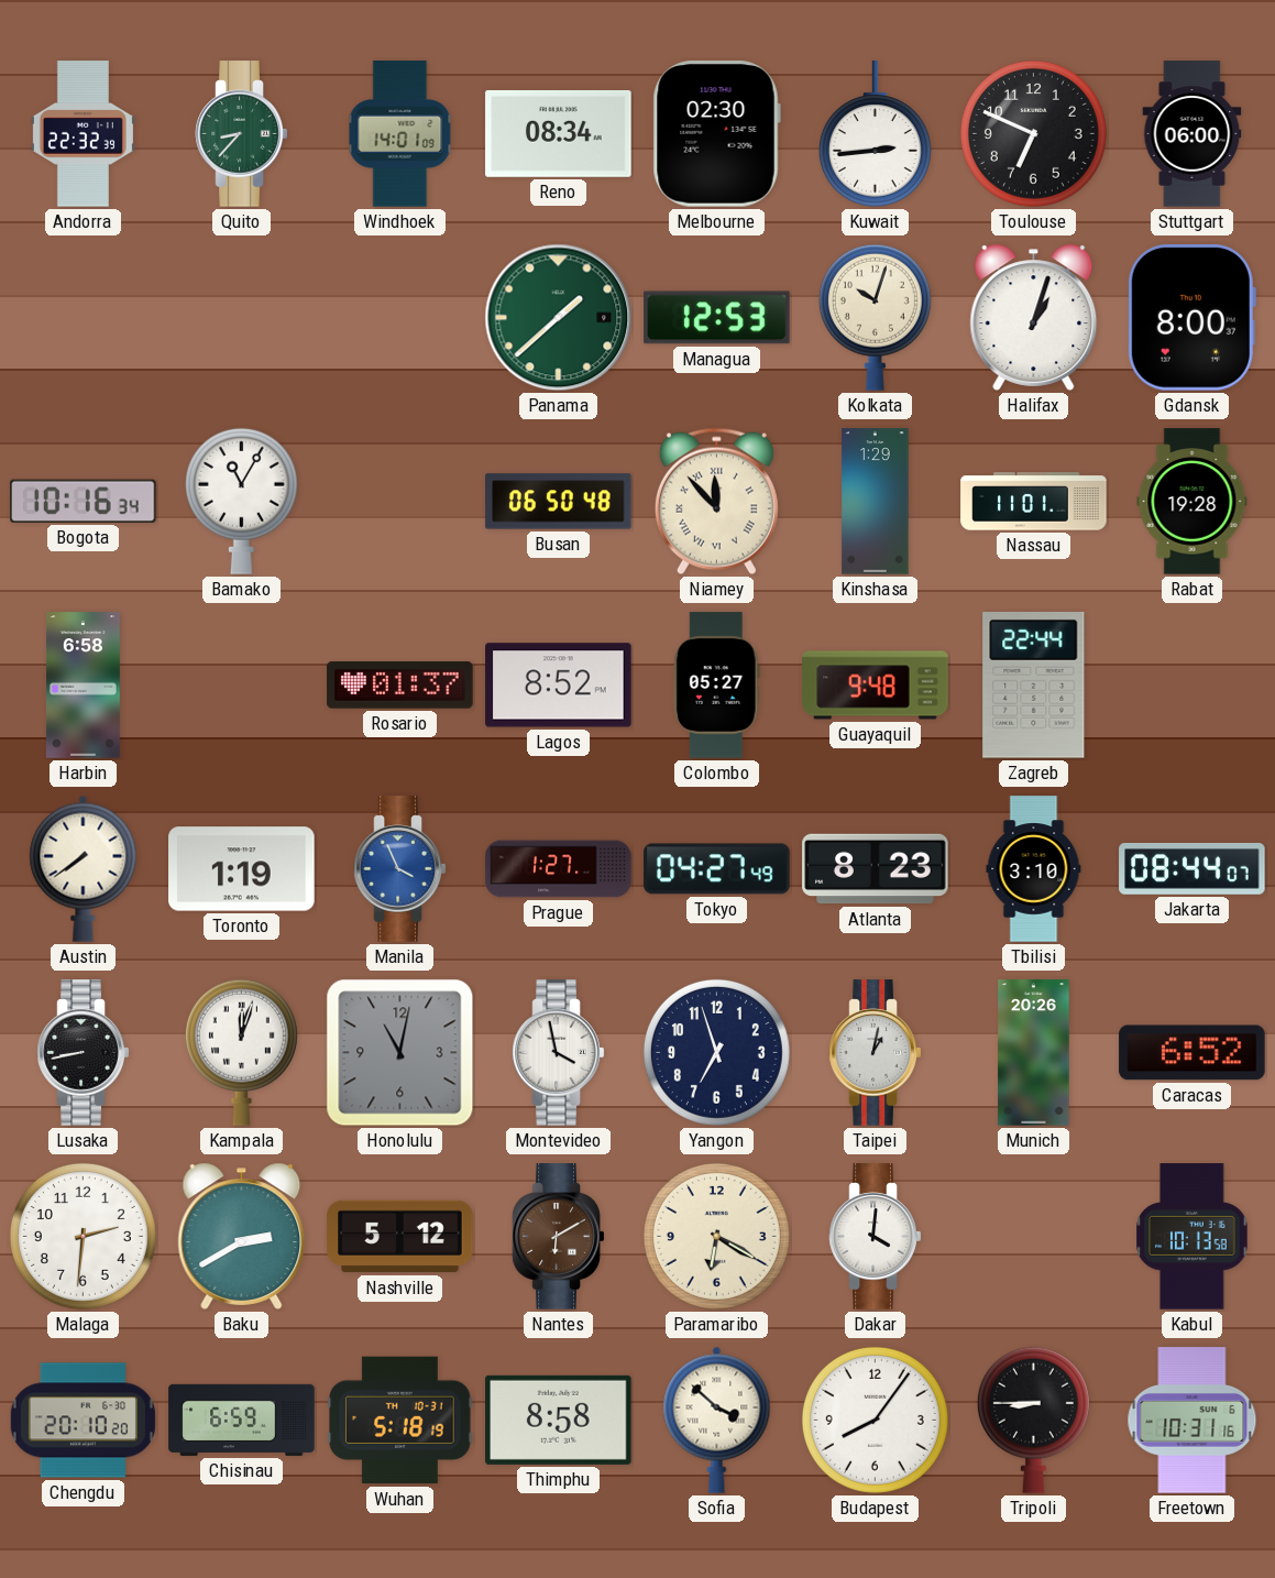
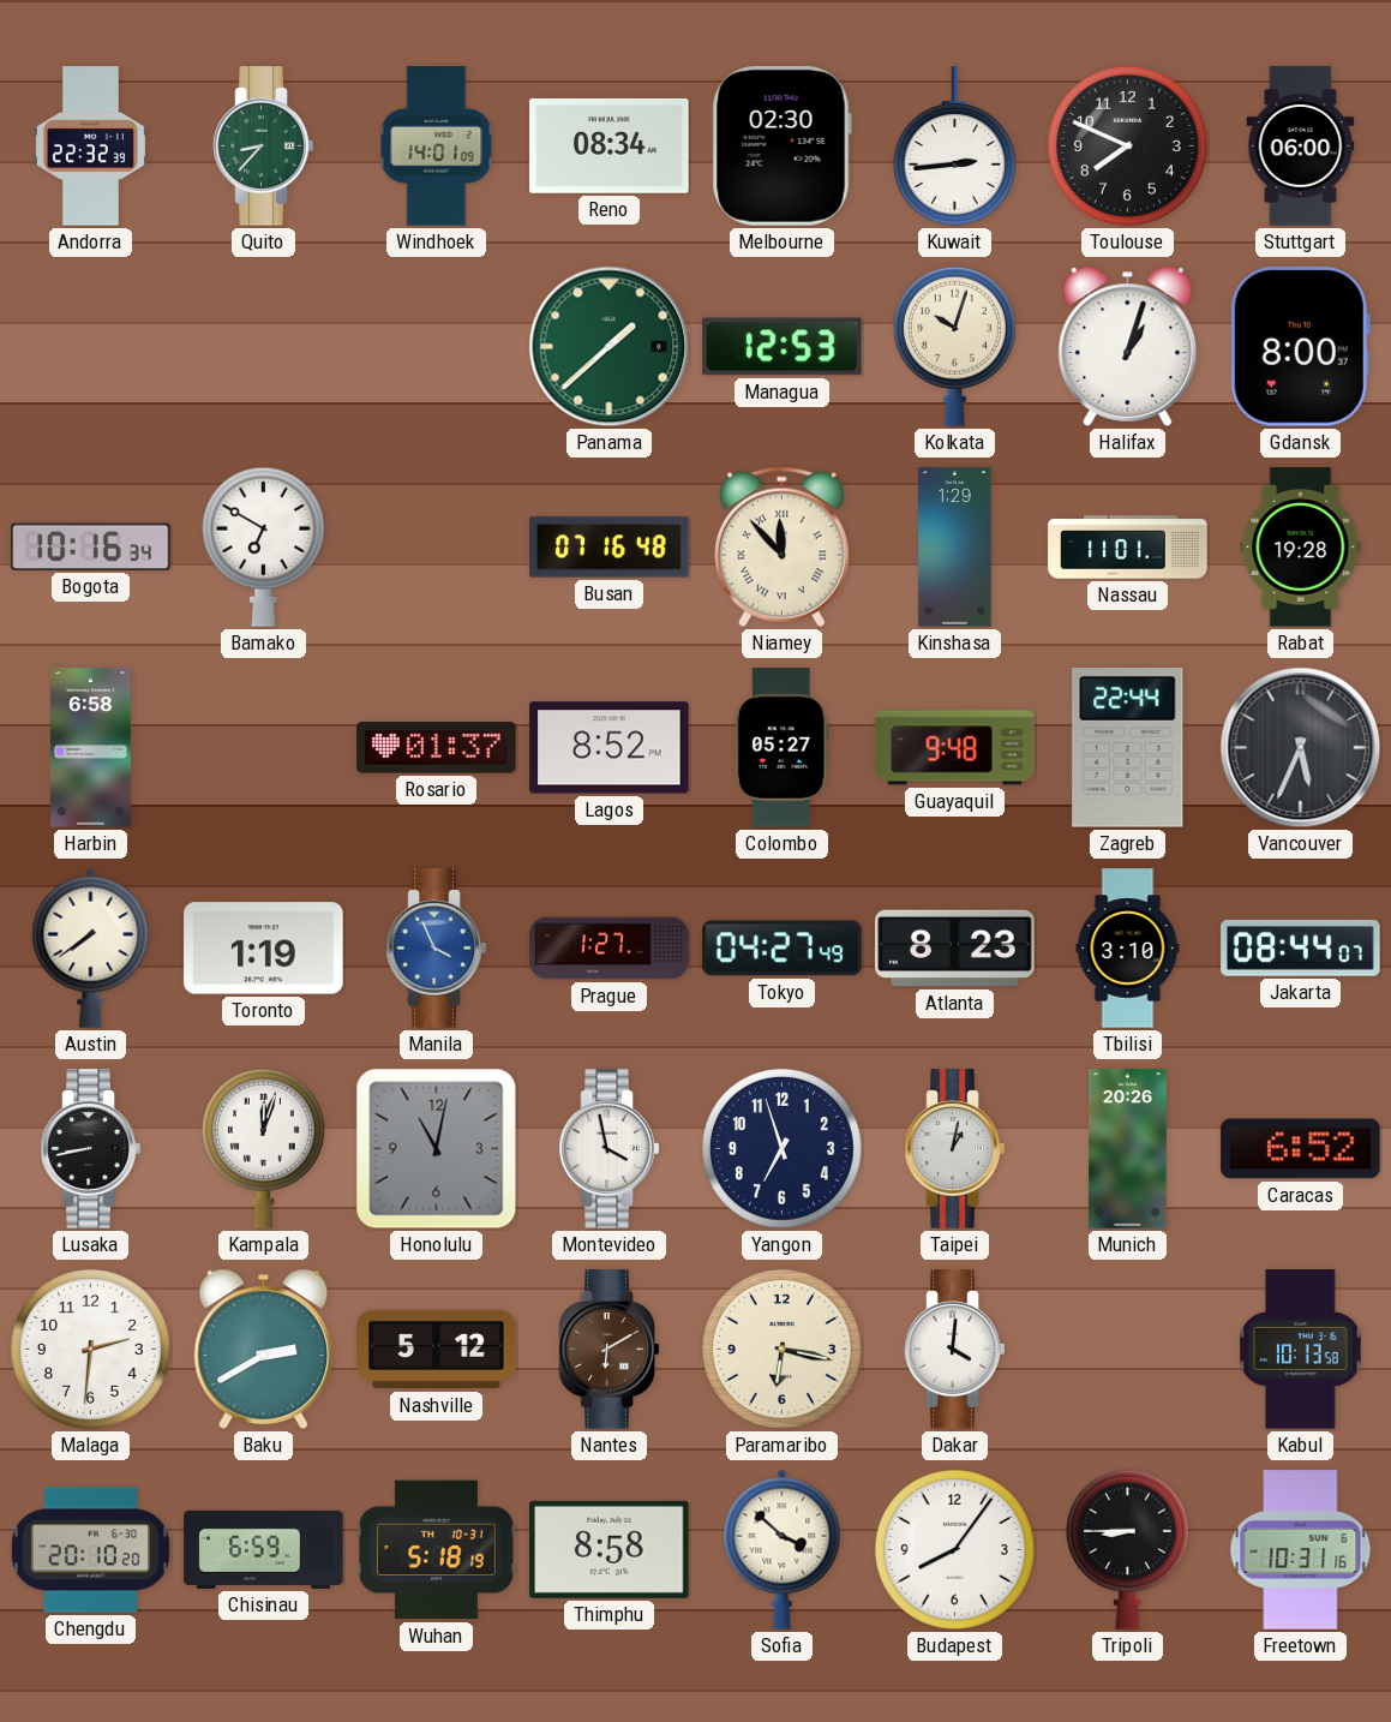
Toulouse: 6:49 -> 7:49
Bamako: 11:05 -> 6:50
Busan: 06:50 -> 07:16
Vancouver: none -> 5:34
Paramaribo: 6:20 -> 6:17
